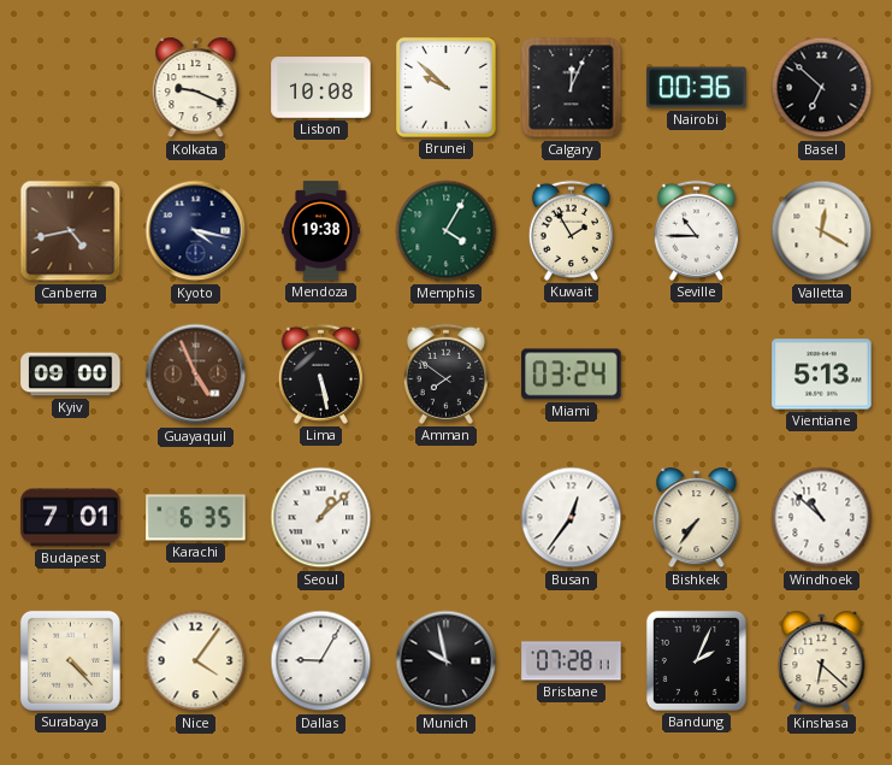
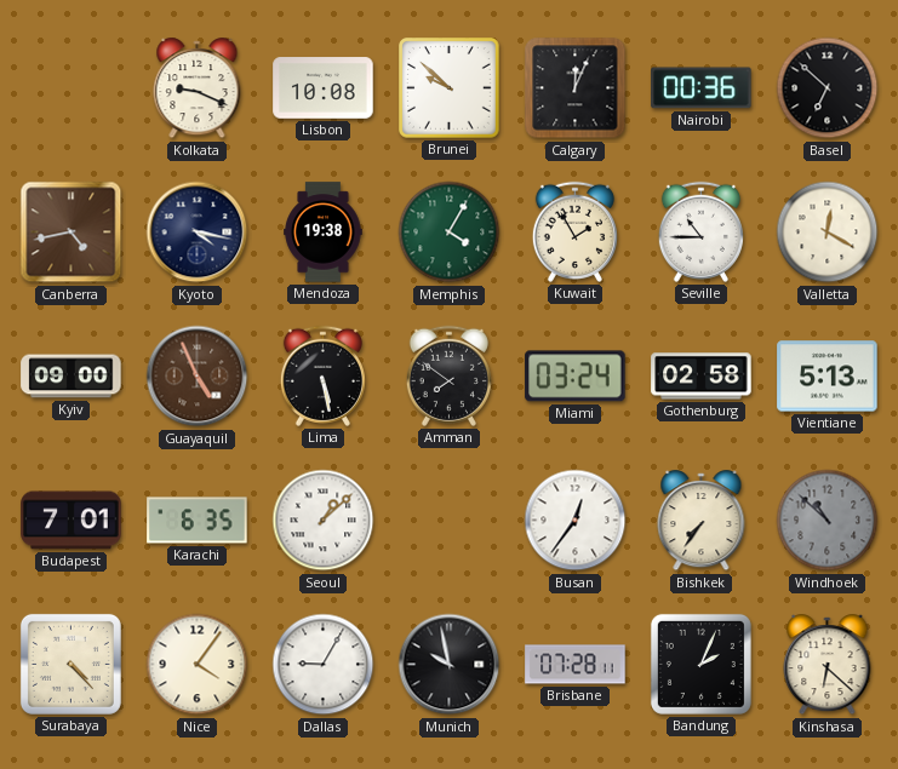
Gothenburg: none -> 02:58
Windhoek dial: white -> grey
